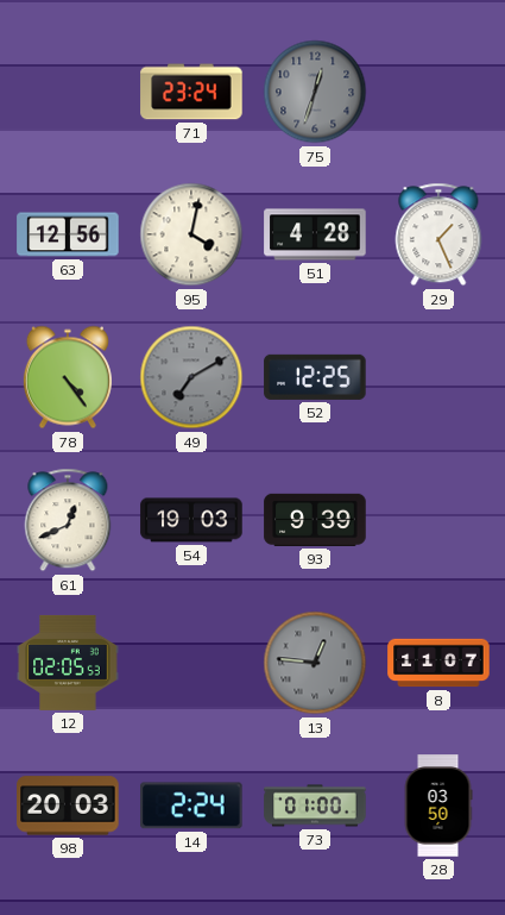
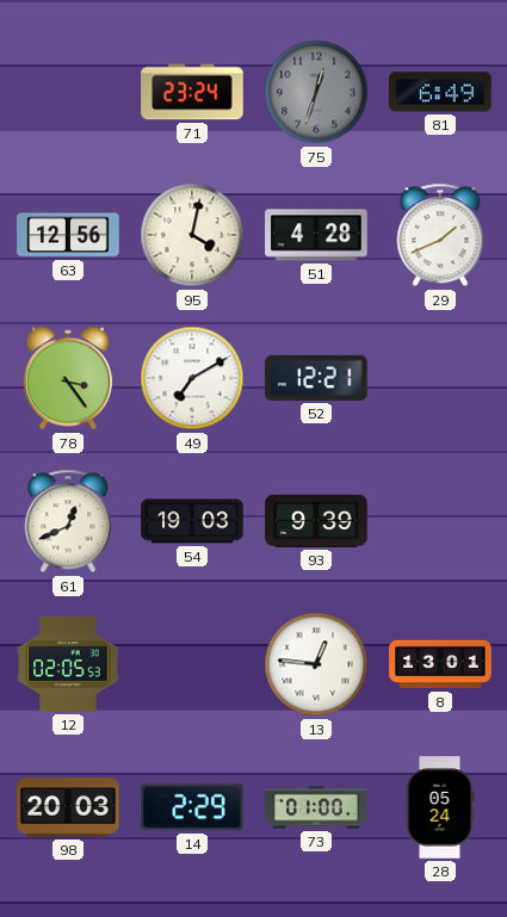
81: none -> 6:49
29: 1:26 -> 1:41
78: 4:24 -> 3:24
49 dial: grey -> white
52: 12:25 -> 12:21
13 dial: grey -> white
8: 11:07 -> 13:01
14: 2:24 -> 2:29
28: 03:50 -> 05:24
